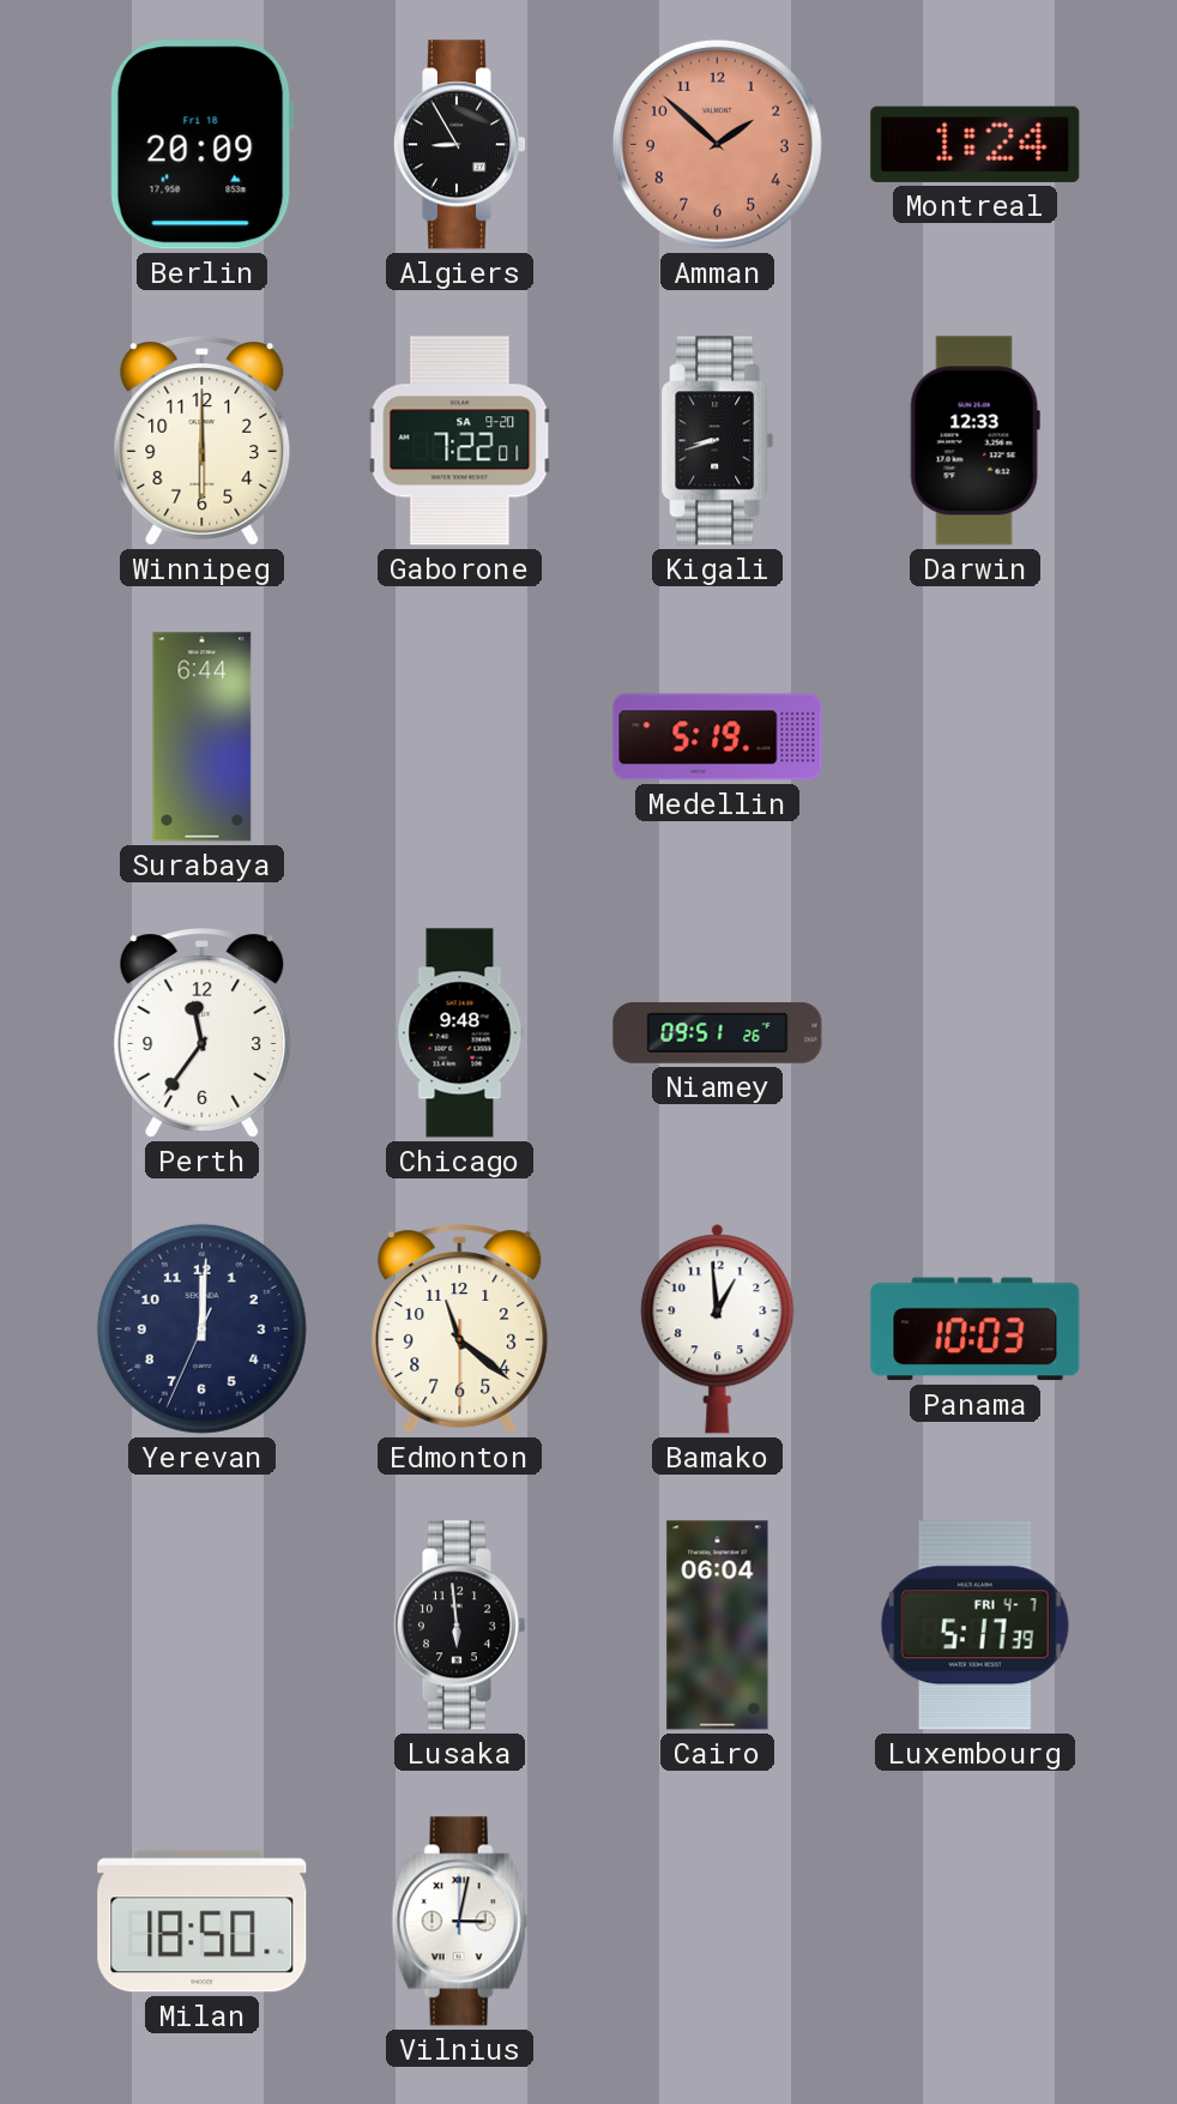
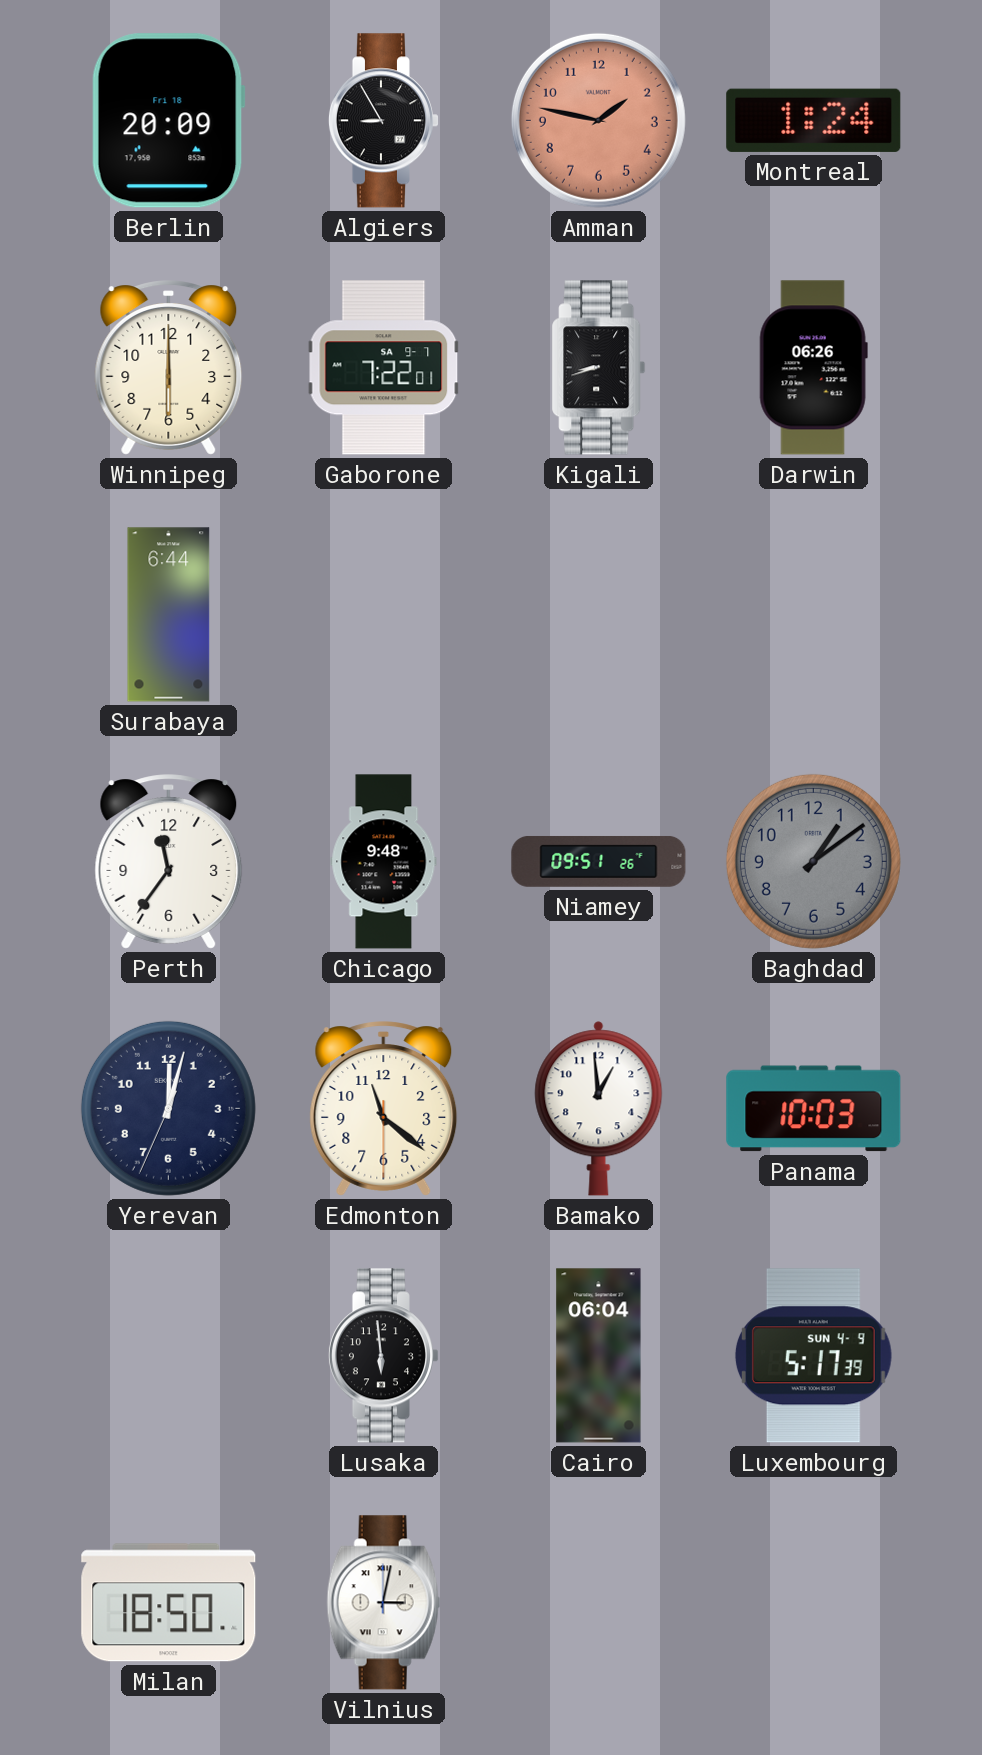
Amman: 1:52 -> 1:47
Gaborone date: SA 9-20 -> SA 9-7
Darwin: 12:33 -> 06:26
Medellin: 5:19 -> none
Baghdad: none -> 1:09
Yerevan: 12:00 -> 12:02
Luxembourg date: FRI 4-7 -> SUN 4-9
